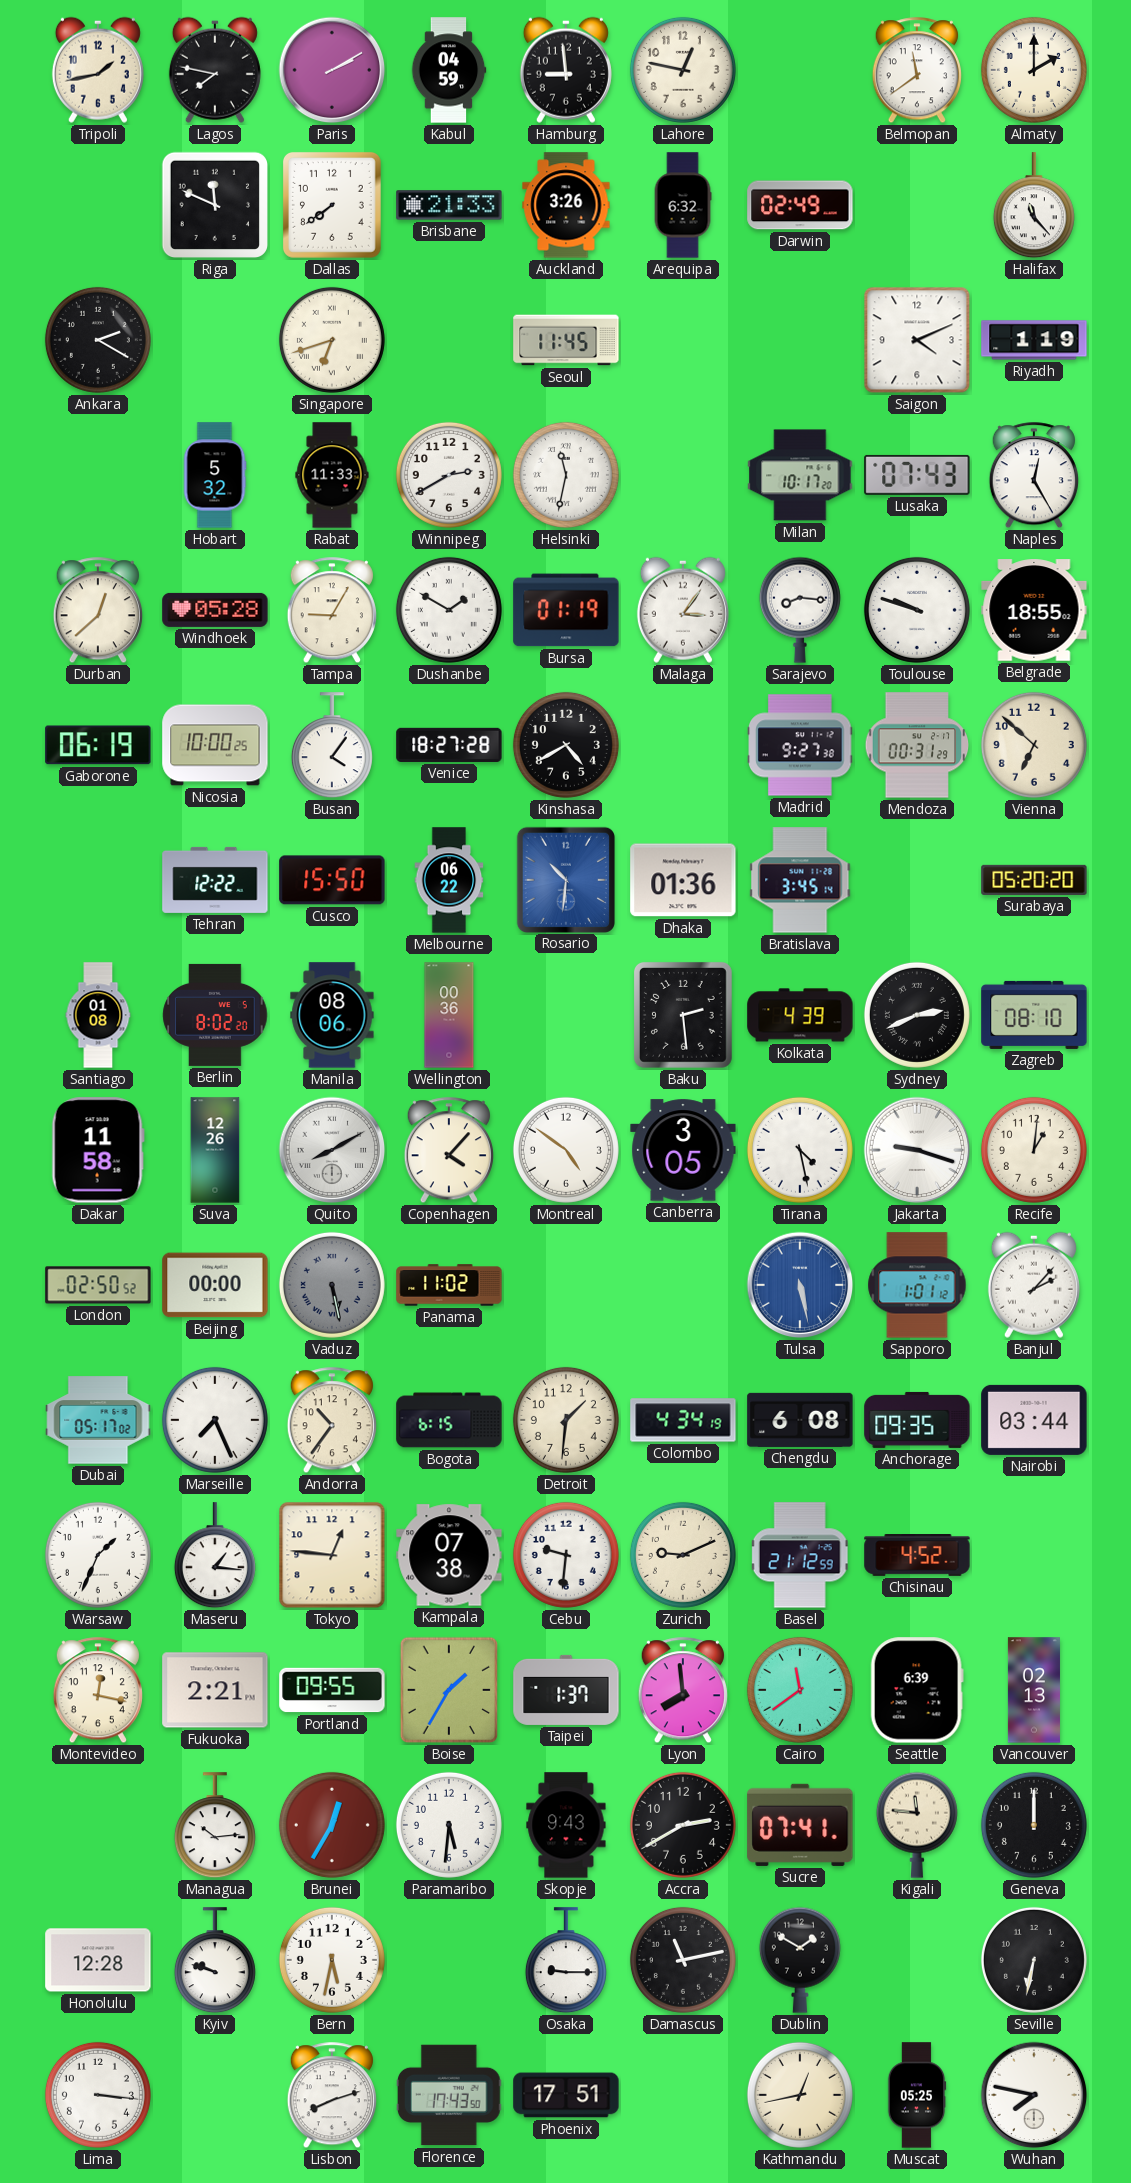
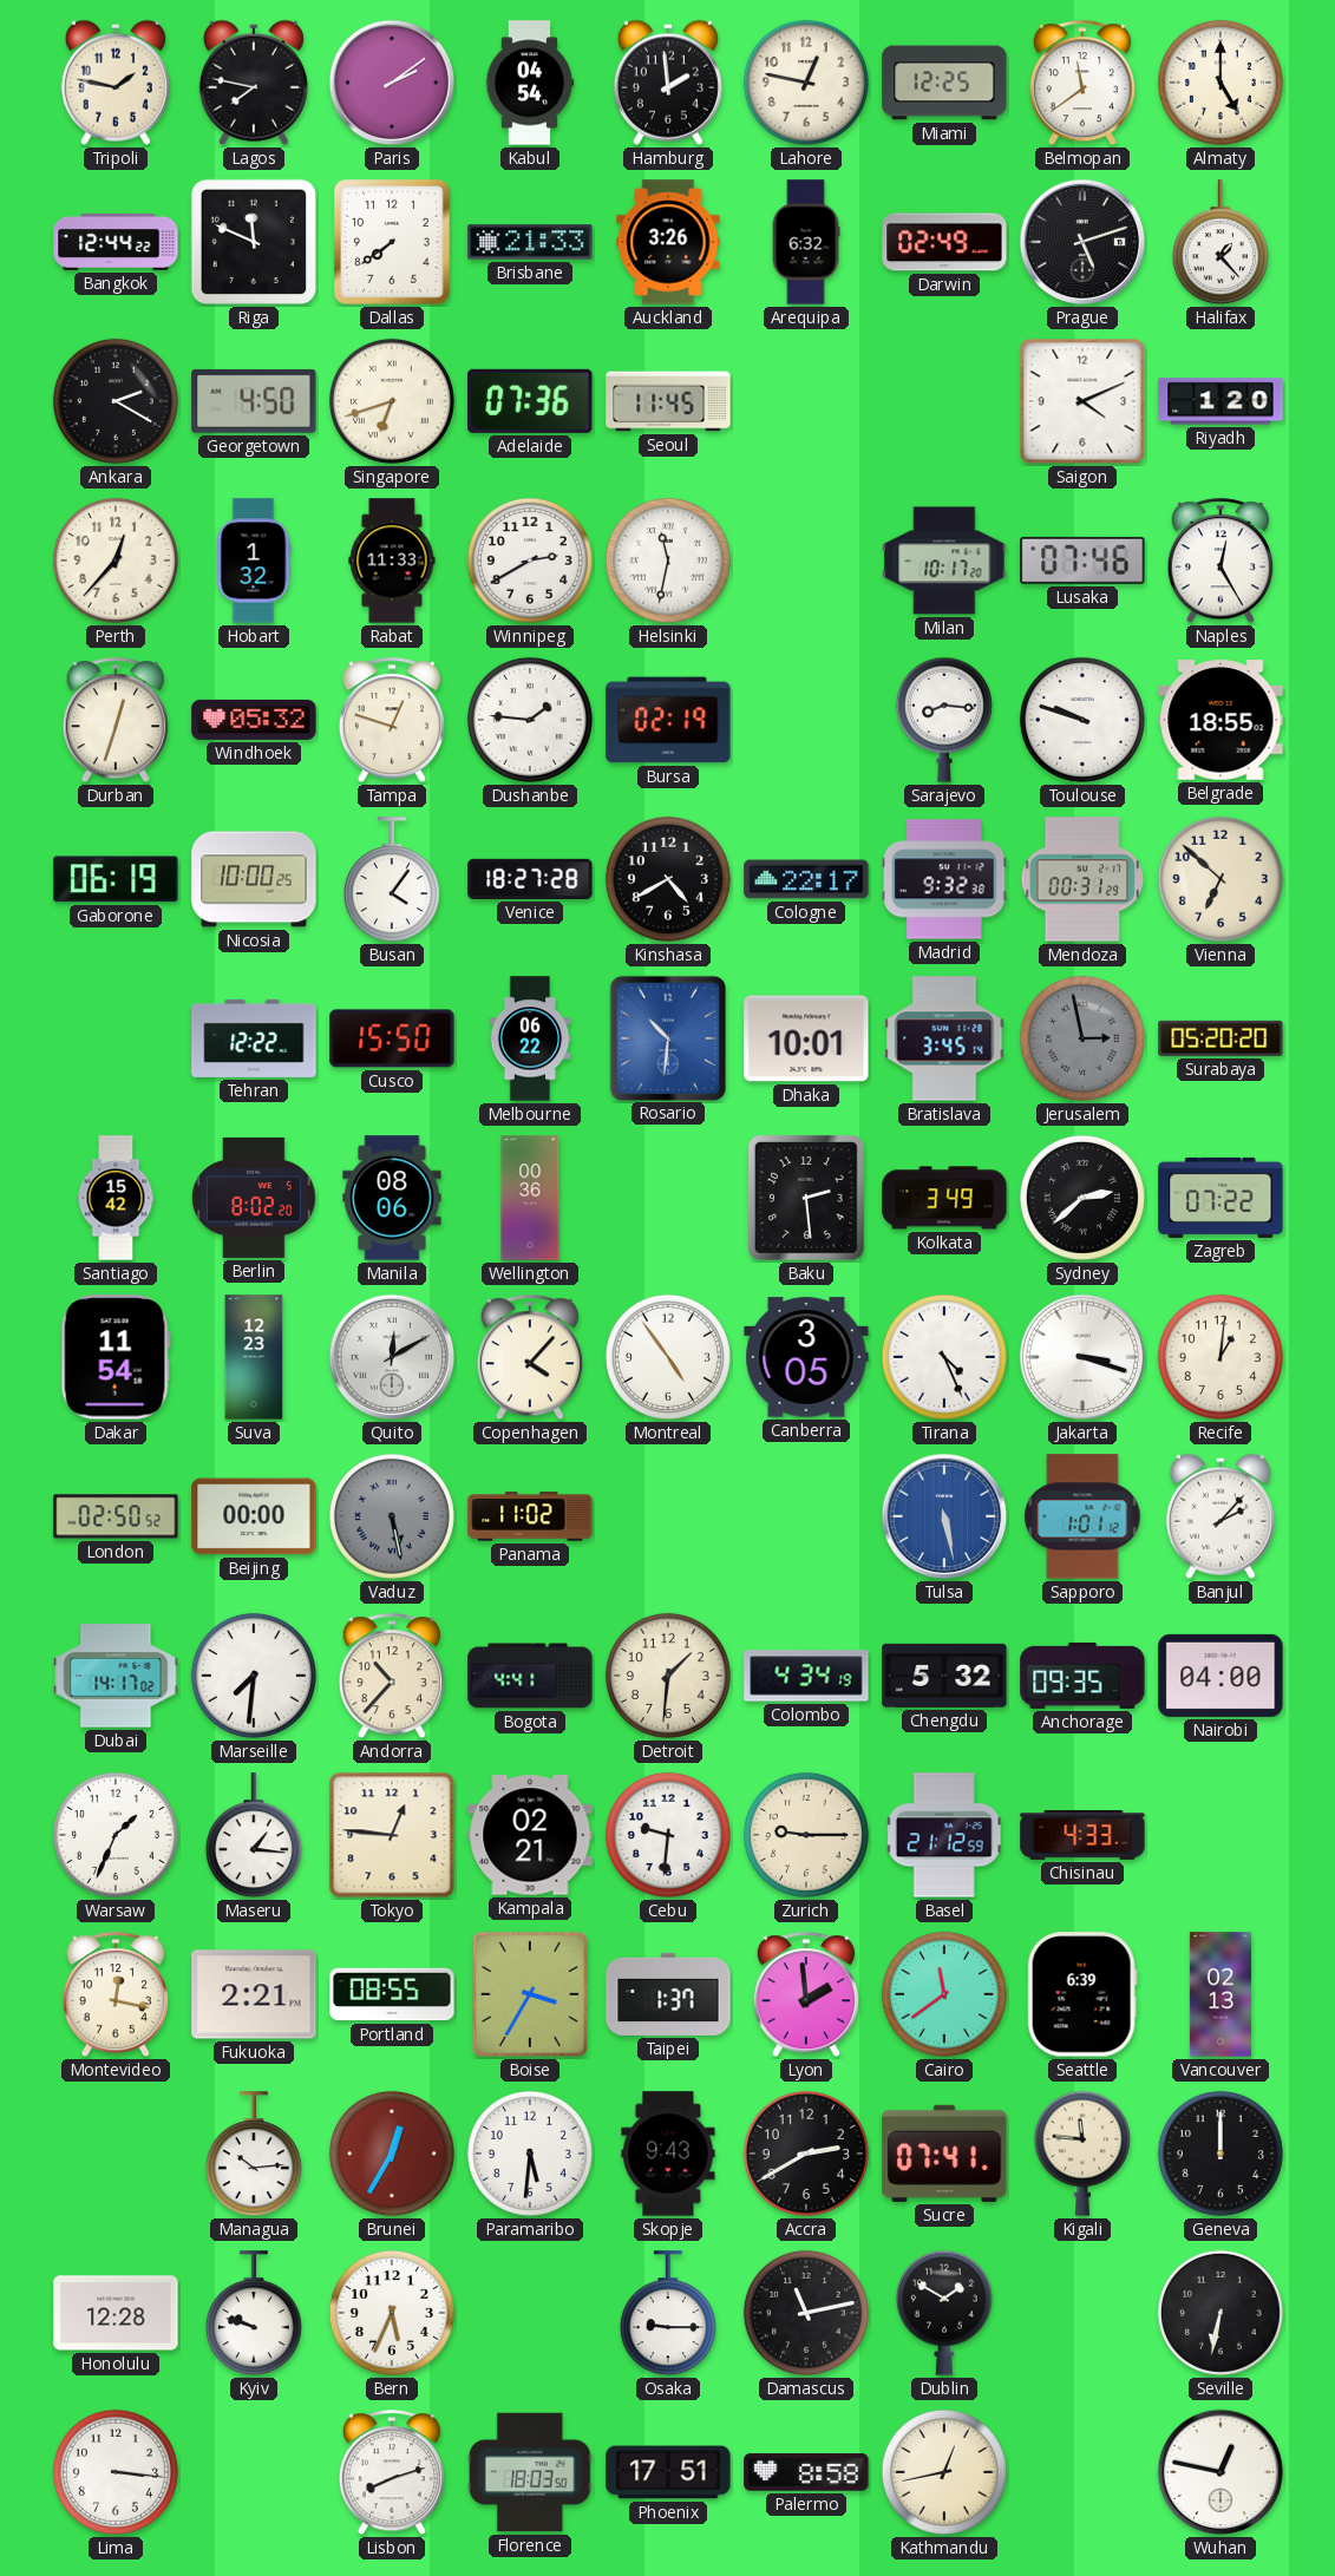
Tripoli: 1:43 -> 1:47
Paris: 2:10 -> 2:09
Kabul: 04:59 -> 04:54
Hamburg: 8:59 -> 1:59
Miami: none -> 12:25
Almaty: 2:00 -> 5:00
Bangkok: none -> 12:44
Prague: none -> 5:12
Halifax: 11:23 -> 1:23
Georgetown: none -> 4:50
Adelaide: none -> 07:36
Riyadh: 1:19 -> 1:20
Perth: none -> 12:37
Hobart: 5:32 -> 1:32
Lusaka: 07:43 -> 07:46
Durban: 12:38 -> 12:33
Windhoek: 05:28 -> 05:32
Tampa: 9:05 -> 12:48
Dushanbe: 1:50 -> 1:46
Bursa: 01:19 -> 02:19
Malaga: 3:06 -> none
Cologne: none -> 22:17
Madrid: 9:27 -> 9:32
Dhaka: 01:36 -> 10:01
Jerusalem: none -> 2:58
Santiago: 01:08 -> 15:42
Kolkata: 4:39 -> 3:49
Sydney: 2:41 -> 2:38
Zagreb: 08:10 -> 07:22
Dakar: 11:58 -> 11:54
Suva: 12:26 -> 12:23
Quito: 8:10 -> 12:10
Montreal: 4:51 -> 4:54
Tirana: 4:28 -> 4:26
Jakarta: 9:18 -> 3:18
Dubai: 05:17 -> 14:17
Marseille: 7:26 -> 7:31
Andorra: 10:36 -> 10:37
Bogota: 6:15 -> 4:41
Chengdu: 6:08 -> 5:32
Nairobi: 03:44 -> 04:00
Kampala: 07:38 -> 02:21
Zurich: 9:11 -> 9:15
Chisinau: 4:52 -> 4:33
Portland: 09:55 -> 08:55
Boise: 1:35 -> 3:35
Lyon: 7:59 -> 1:59
Bern: 5:32 -> 5:34
Florence: 17:43 -> 18:03
Palermo: none -> 8:58
Muscat: 05:25 -> none
Wuhan: 7:47 -> 12:47
